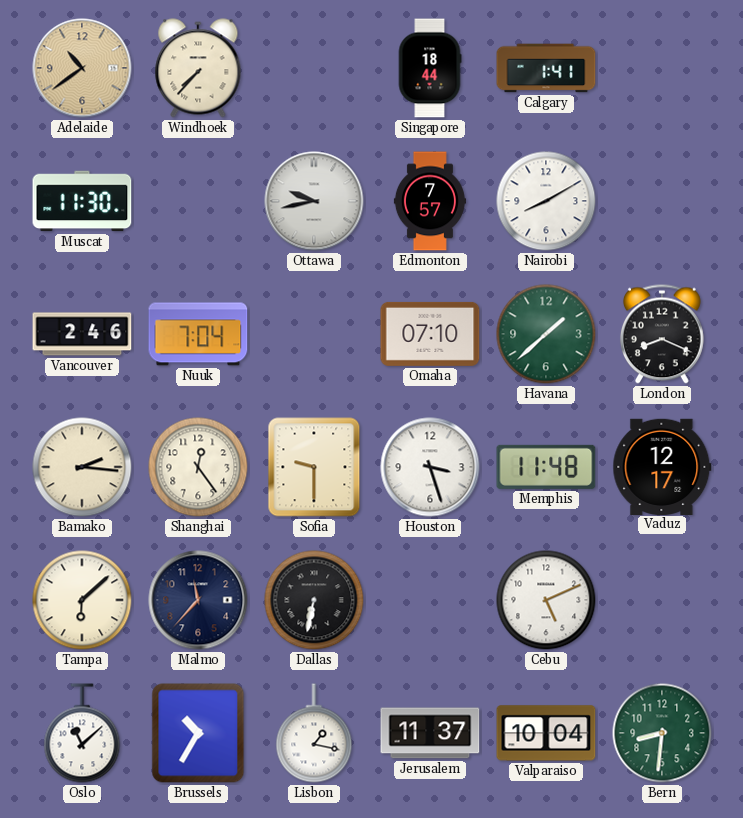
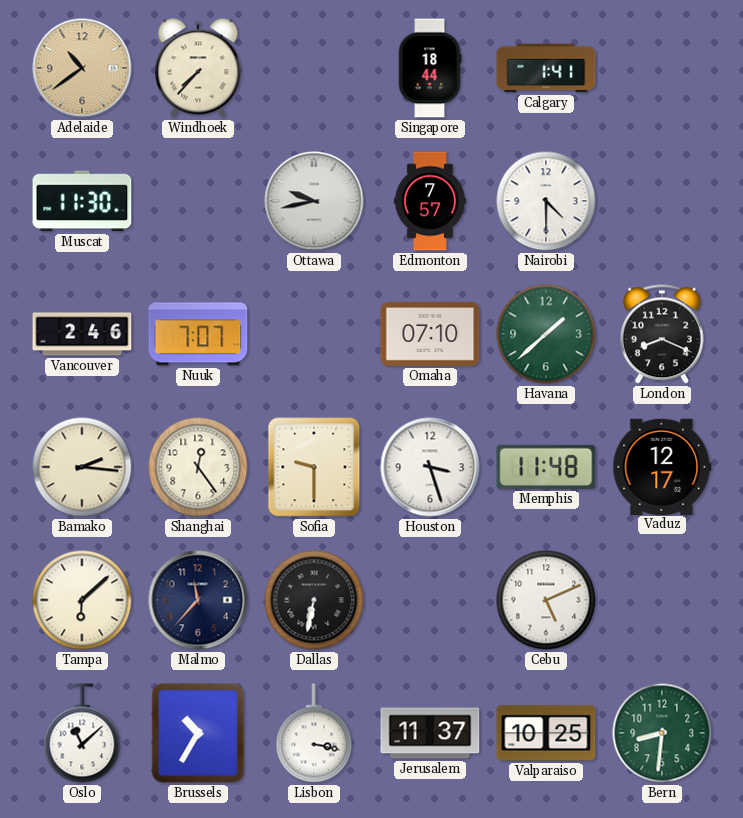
Nairobi: 8:10 -> 4:30
Nuuk: 7:04 -> 7:07
Lisbon: 1:17 -> 3:17
Valparaiso: 10:04 -> 10:25
